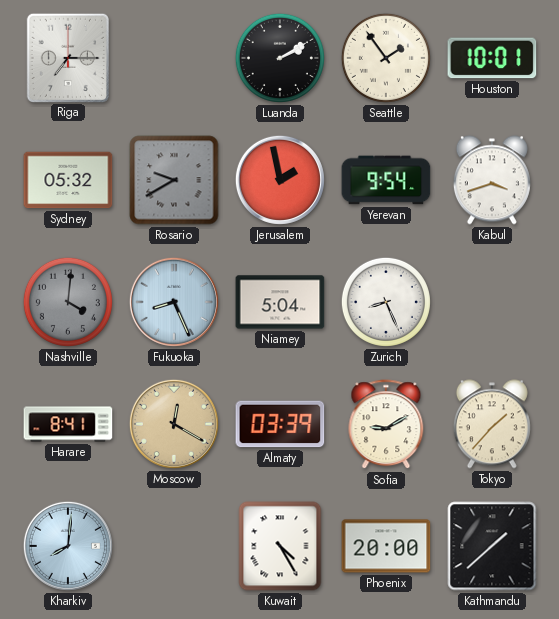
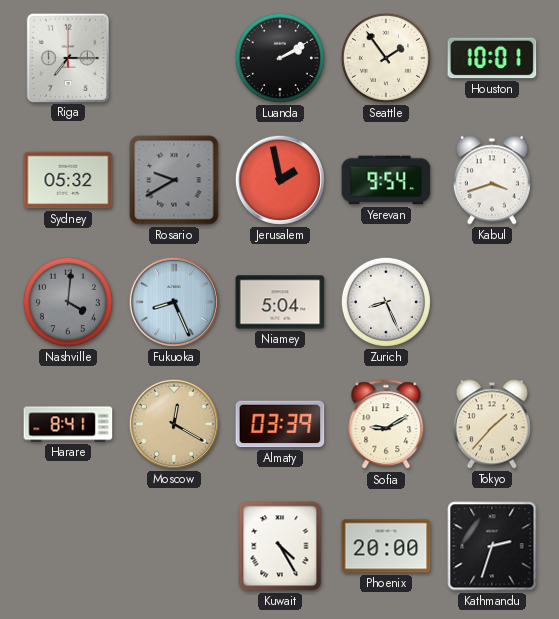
Kharkiv: 8:01 -> none
Kathmandu: 1:38 -> 2:33
